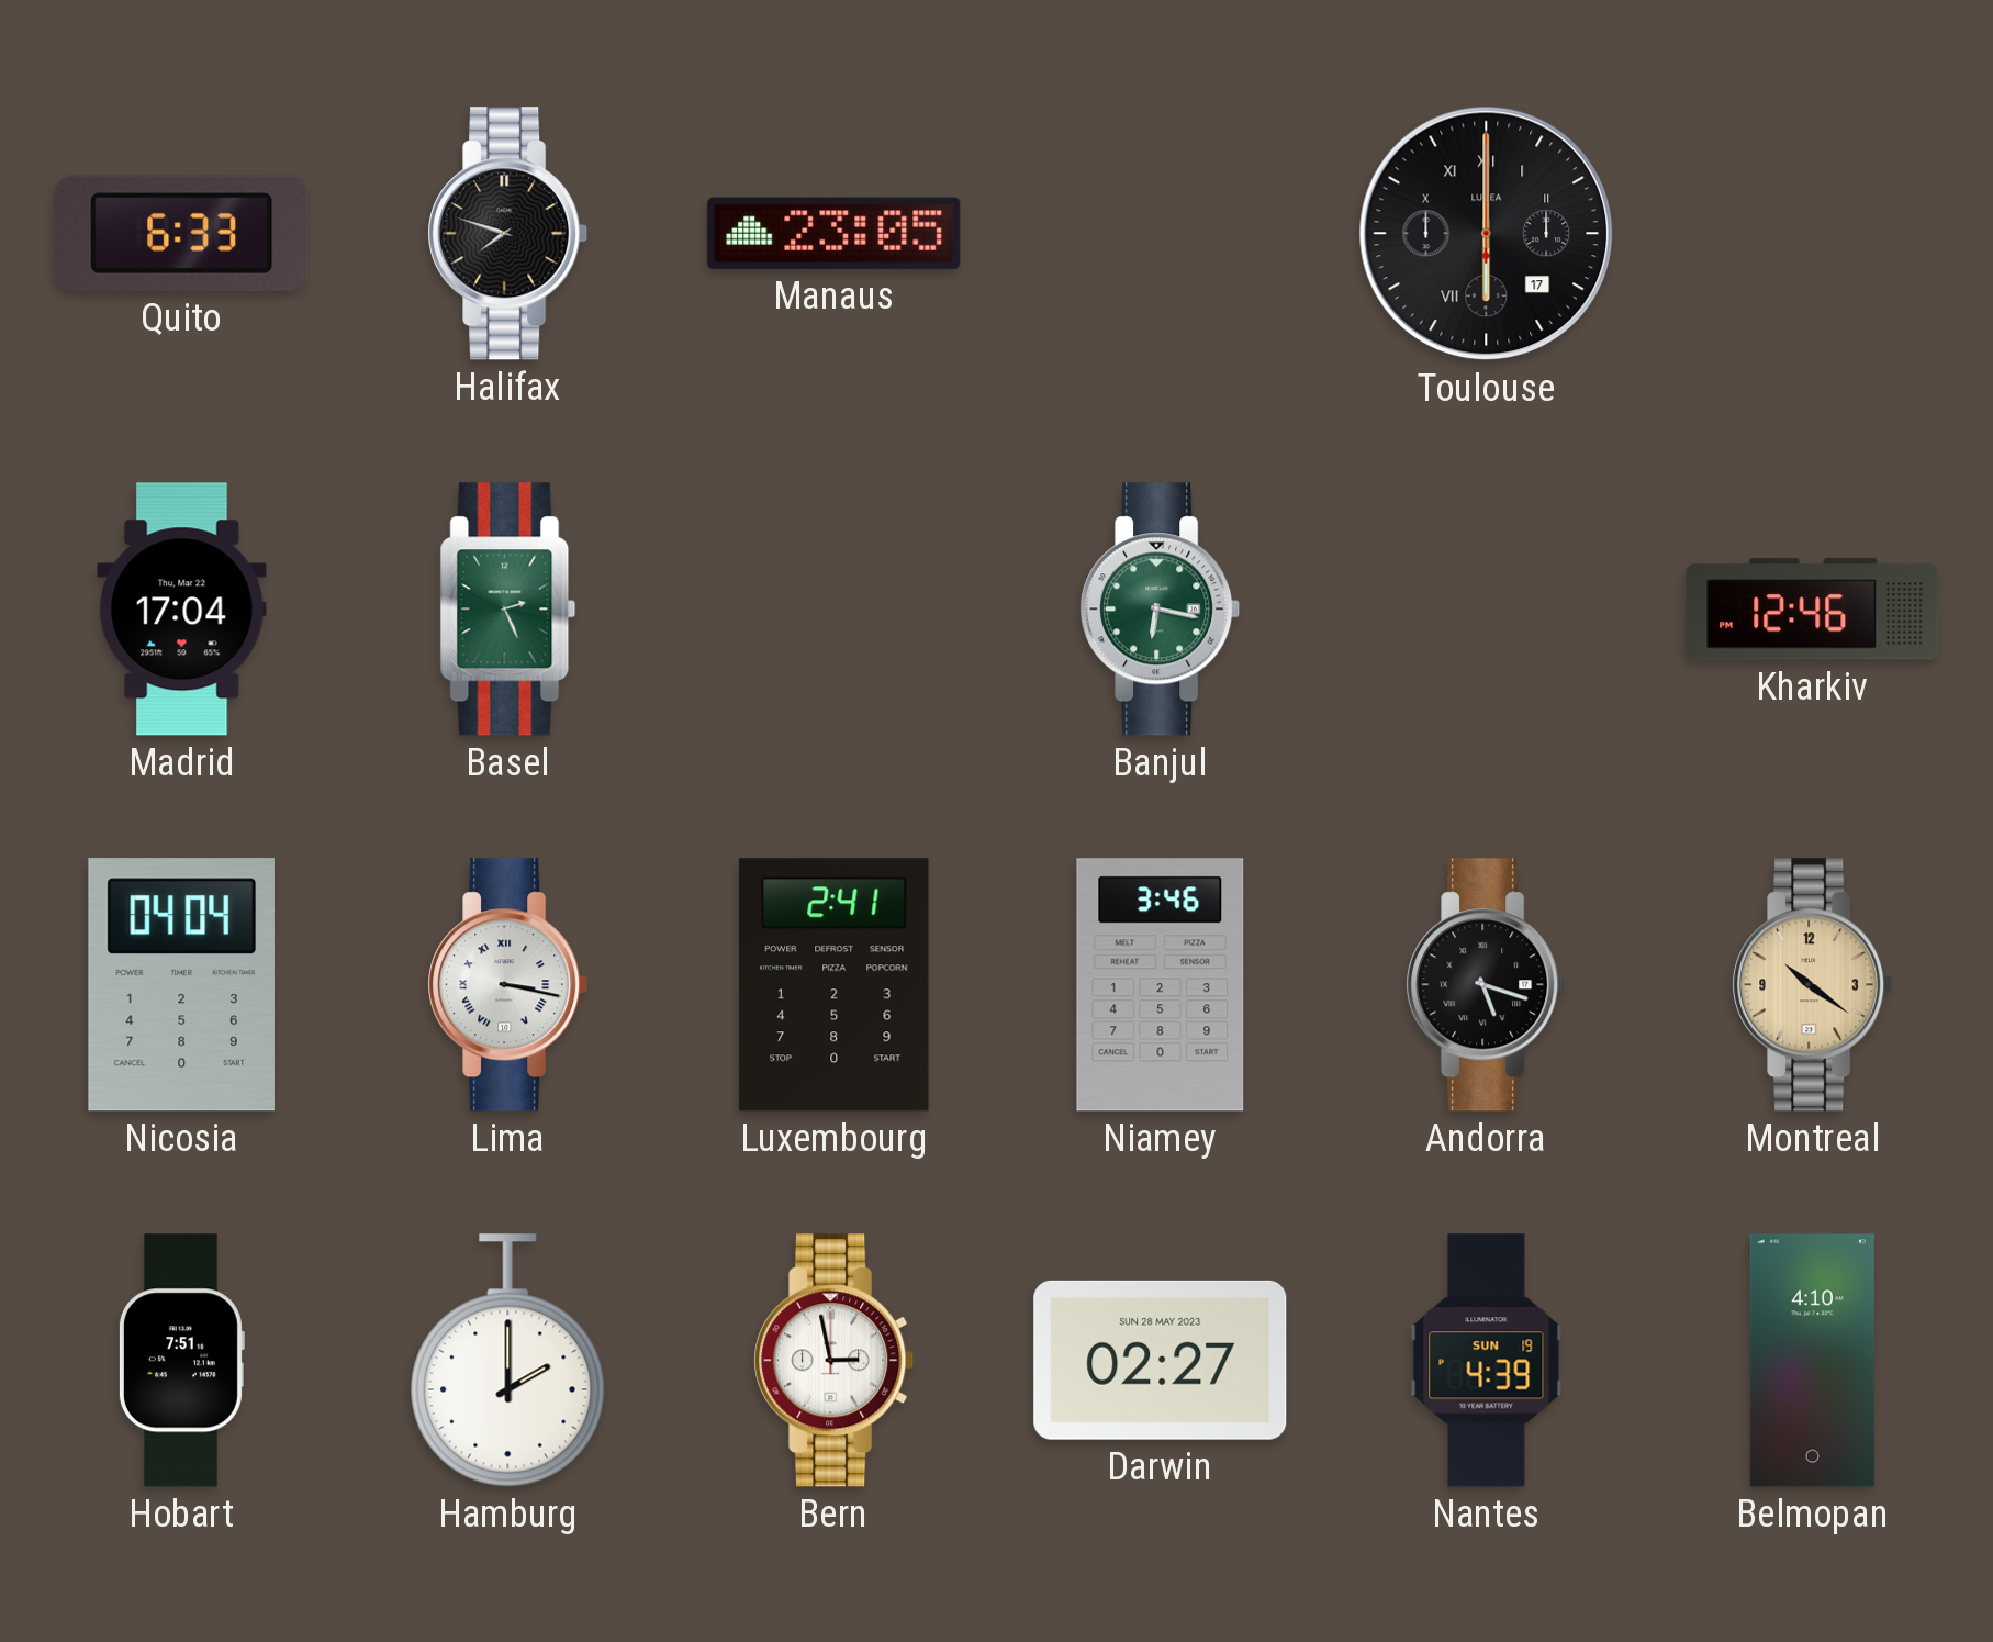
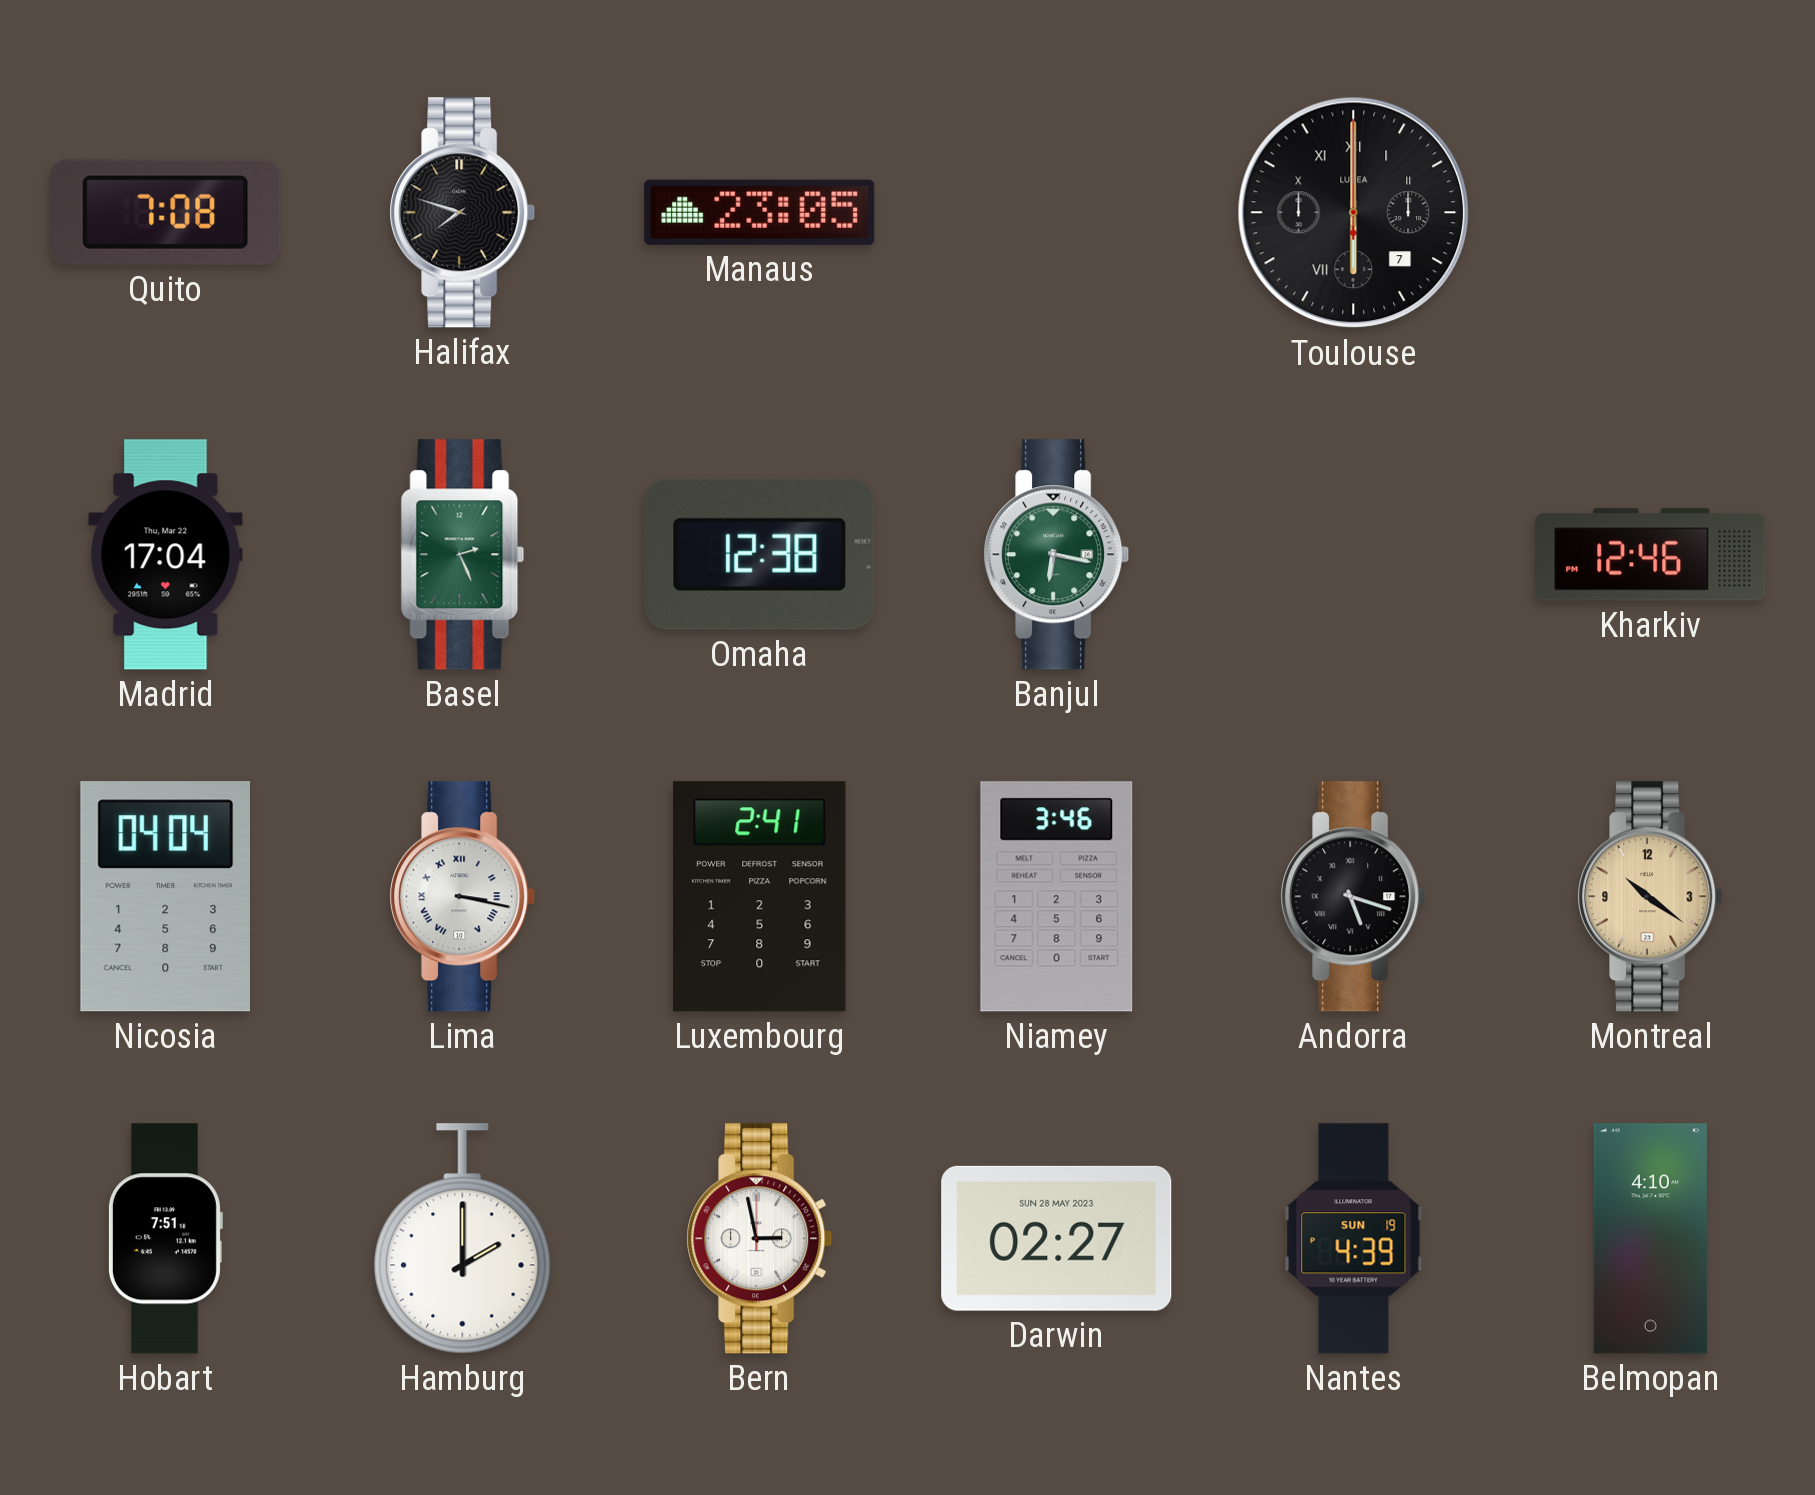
Quito: 6:33 -> 7:08
Toulouse date: 17 -> 7
Omaha: none -> 12:38
